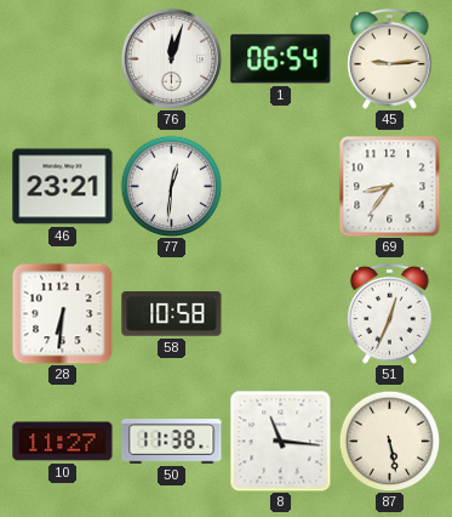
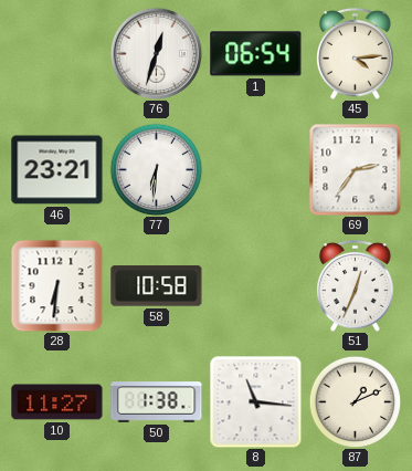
76: 12:03 -> 12:33
45: 9:14 -> 4:14
77: 12:31 -> 6:31
69: 8:36 -> 2:36
50: 11:38 -> 1:38
87: 5:28 -> 1:11
